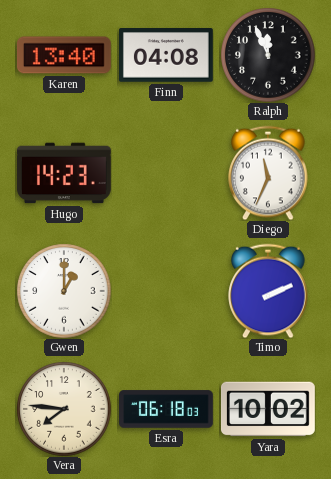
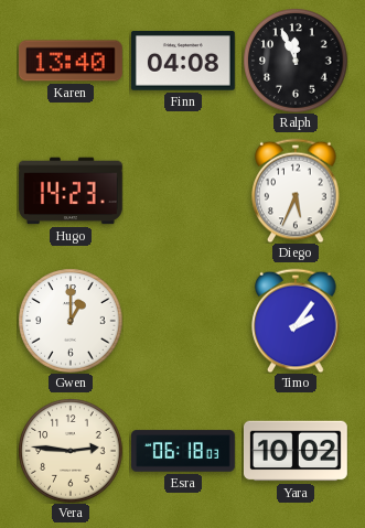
Diego: 11:34 -> 5:34
Timo: 2:11 -> 2:06
Vera: 7:46 -> 2:46
